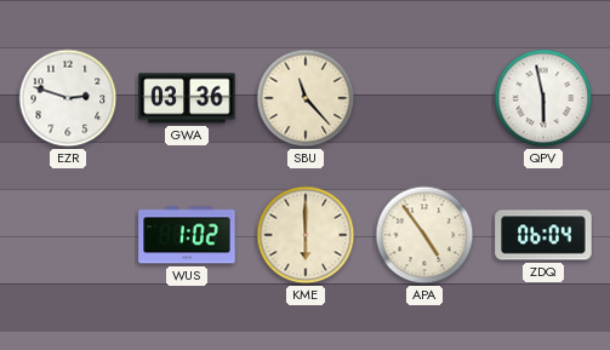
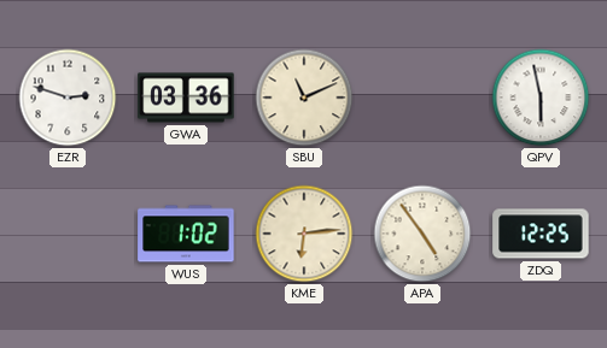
SBU: 11:23 -> 11:11
KME: 6:00 -> 6:14
ZDQ: 06:04 -> 12:25
